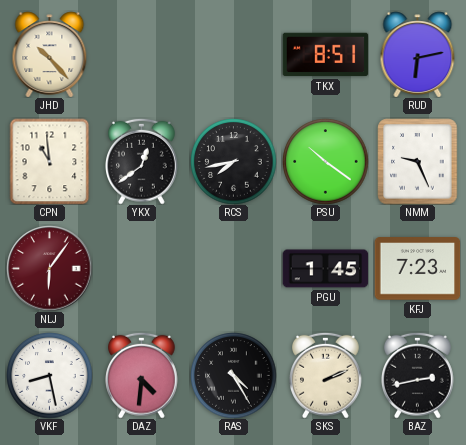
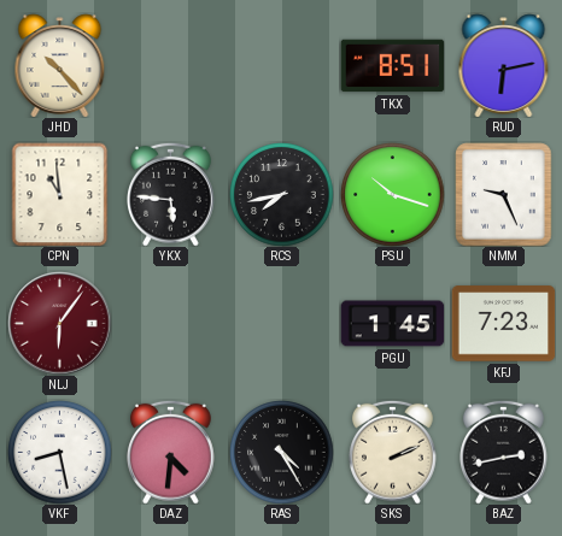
YKX: 12:39 -> 5:46
PSU: 10:21 -> 10:18
